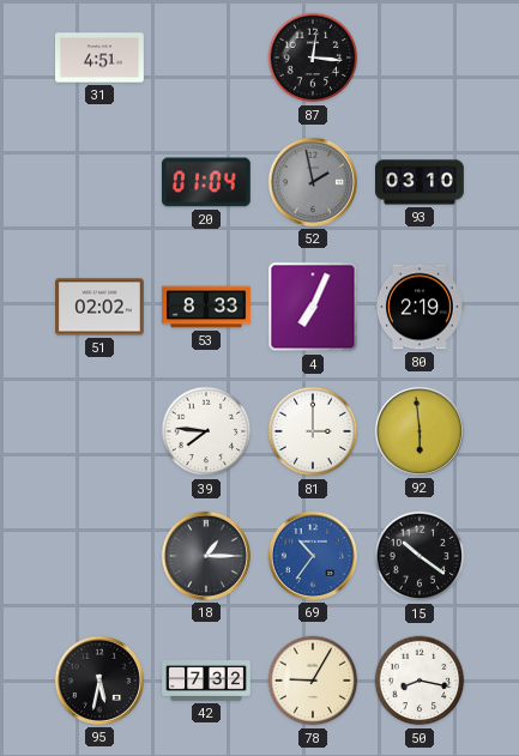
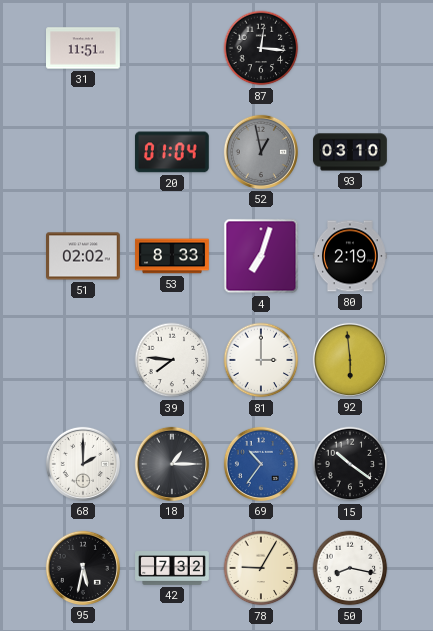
31: 4:51 -> 11:51
52: 1:58 -> 12:58
4: 7:04 -> 7:03
68: none -> 2:00
